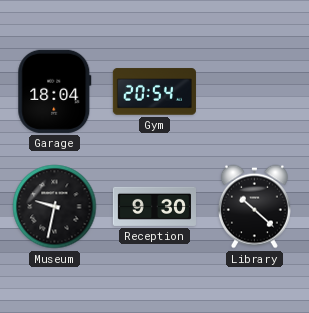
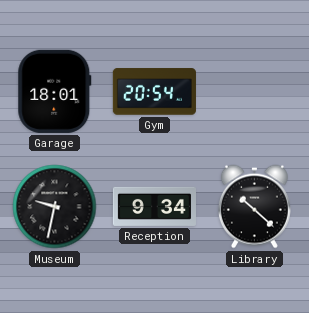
Garage: 18:04 -> 18:01
Reception: 9:30 -> 9:34
